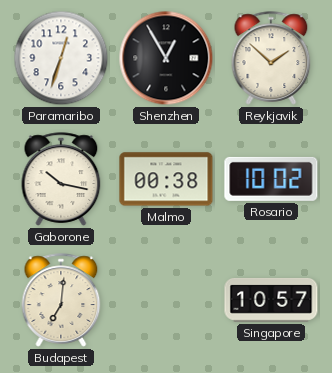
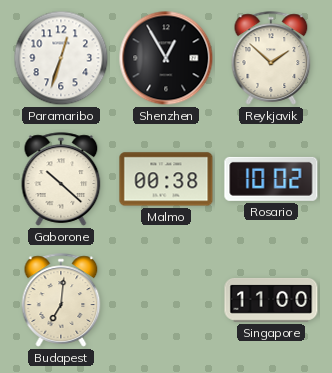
Gaborone: 10:17 -> 10:22
Singapore: 10:57 -> 11:00
